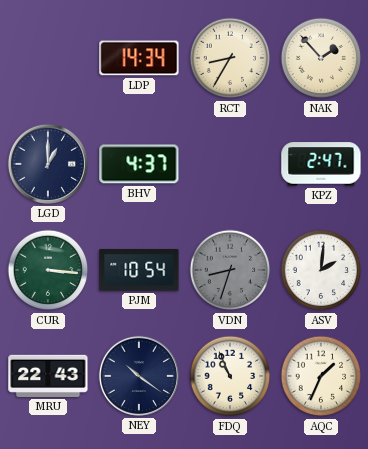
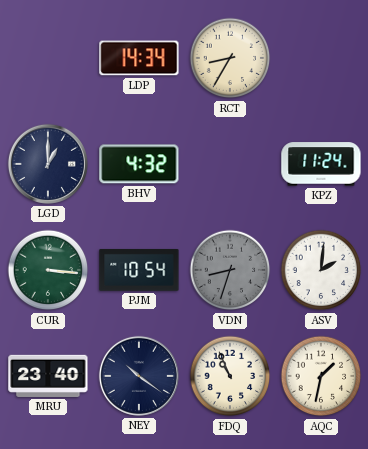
NAK: 1:53 -> none
BHV: 4:37 -> 4:32
KPZ: 2:47 -> 11:24
MRU: 22:43 -> 23:40
AQC: 1:34 -> 1:32
